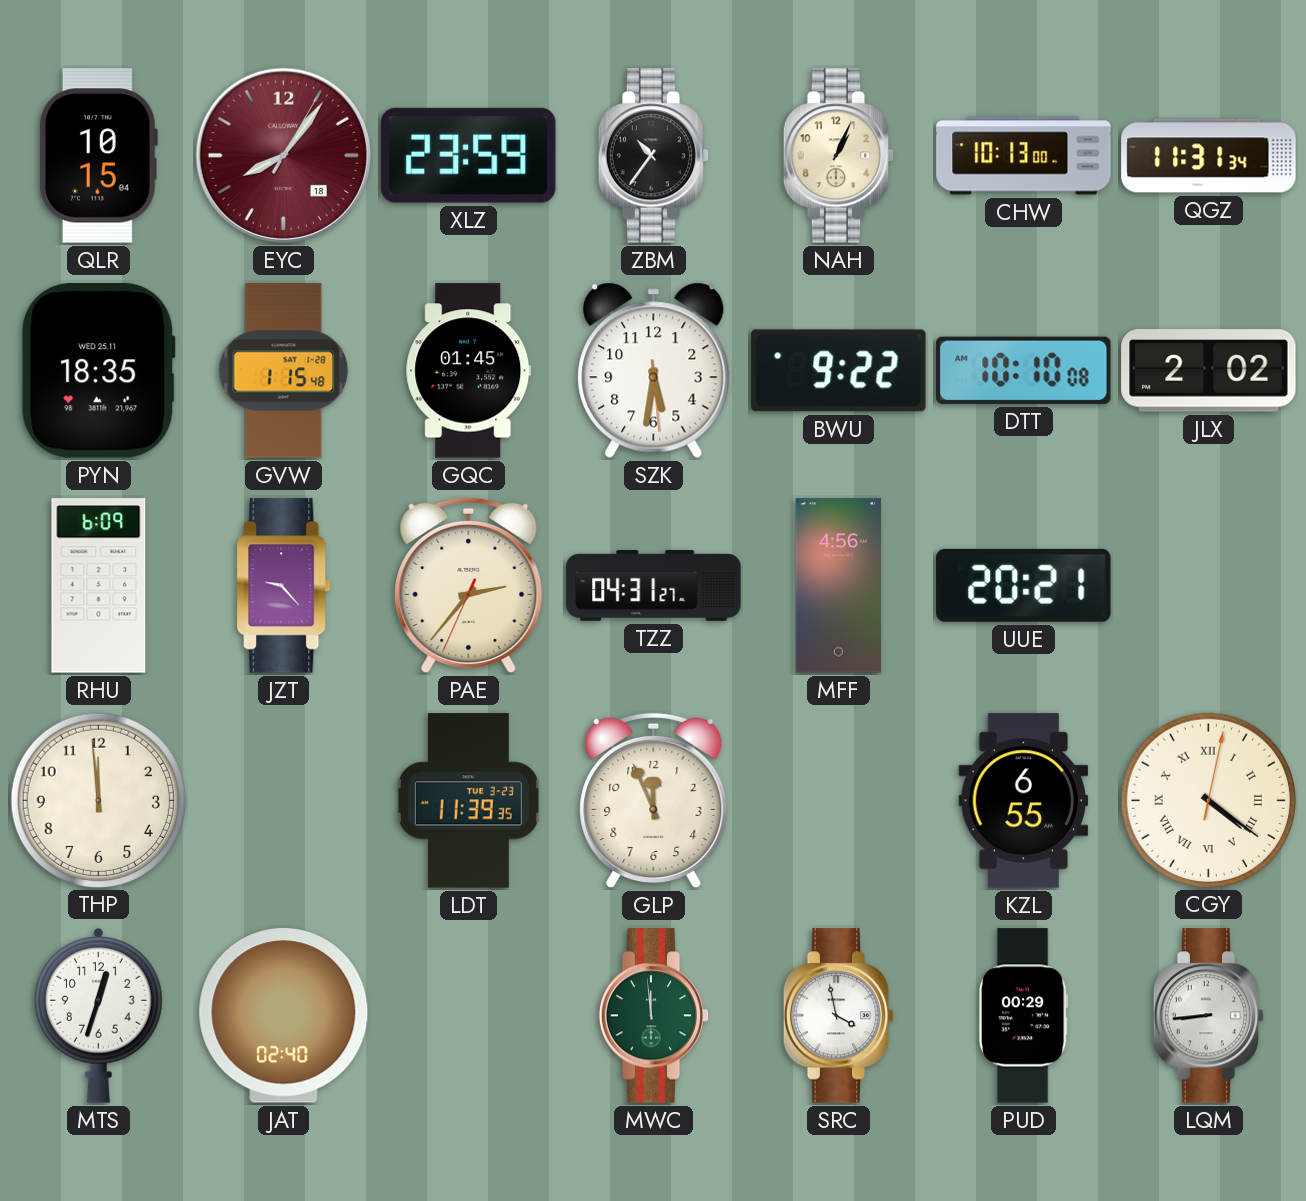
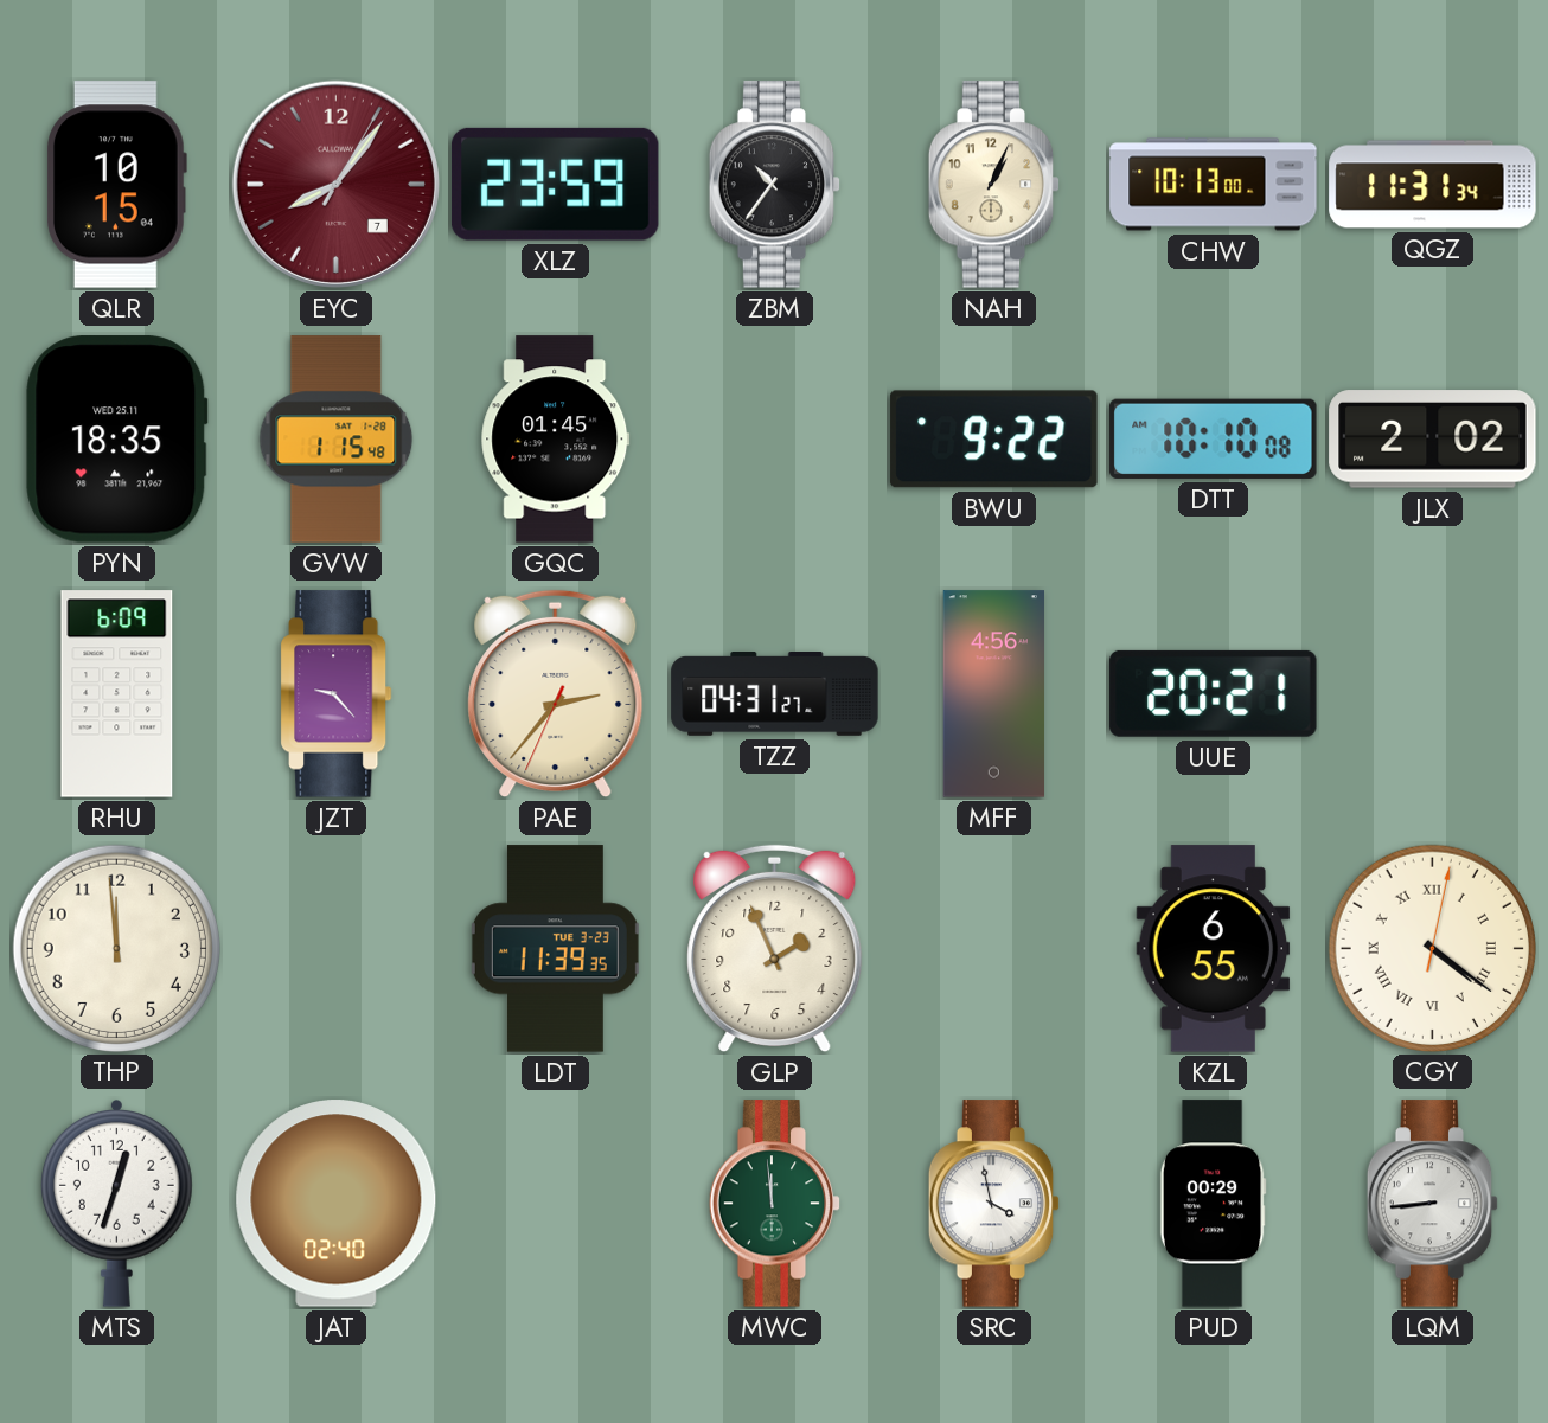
EYC date: 18 -> 7
SZK: 5:31 -> none
GLP: 11:56 -> 1:56
